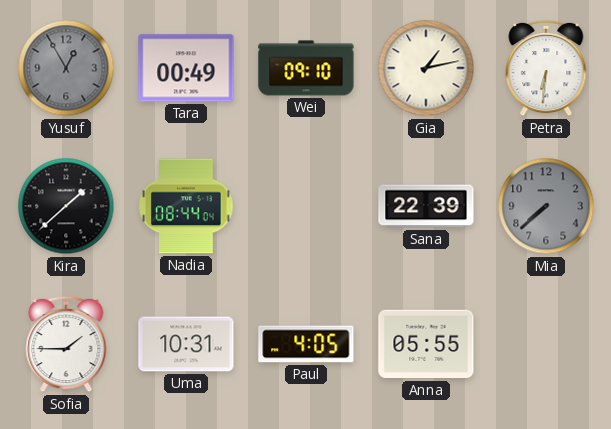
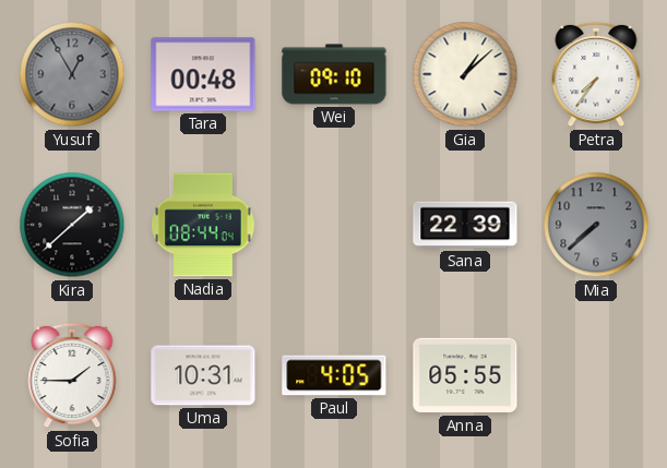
Tara: 00:49 -> 00:48
Gia: 1:13 -> 1:08
Petra: 6:31 -> 7:36
